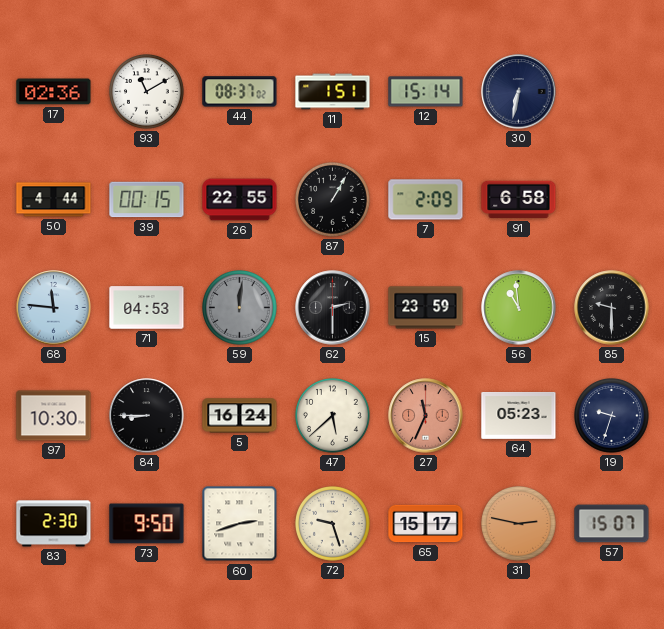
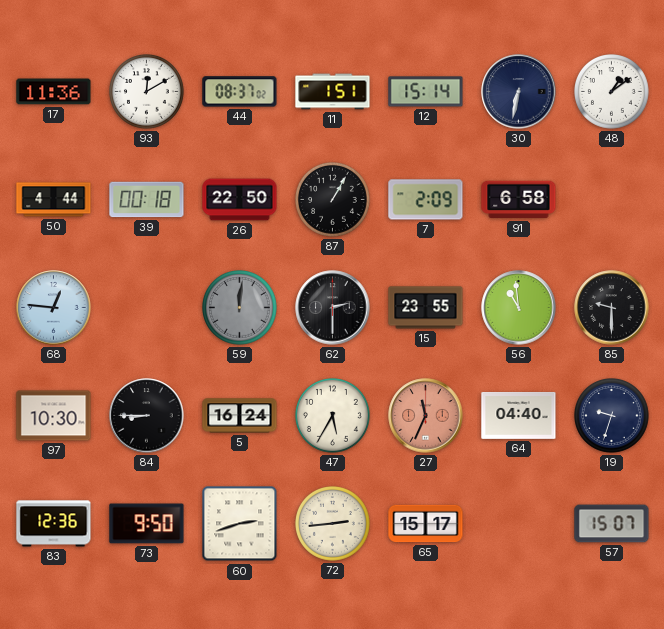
17: 02:36 -> 11:36
93: 11:10 -> 12:10
48: none -> 1:09
39: 00:15 -> 00:18
26: 22:55 -> 22:50
68: 11:46 -> 12:46
71: 04:53 -> none
15: 23:59 -> 23:55
47: 5:38 -> 5:35
64: 05:23 -> 04:40
83: 2:30 -> 12:36
72: 9:27 -> 2:44
31: 2:47 -> none
